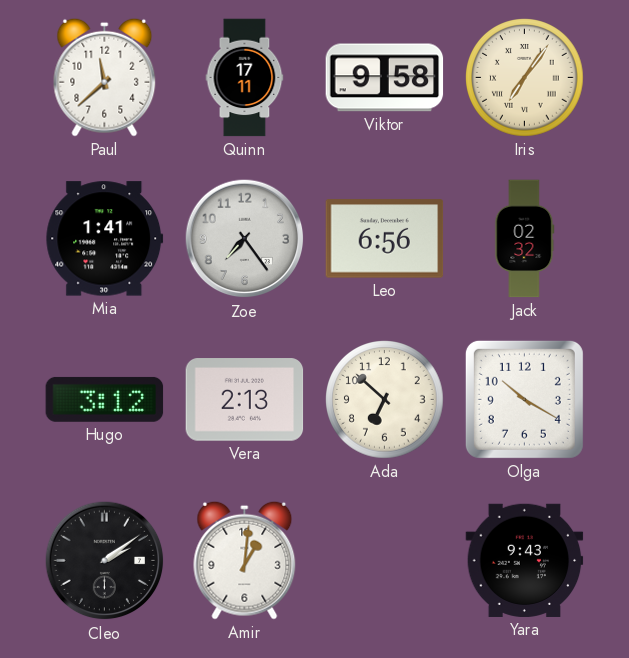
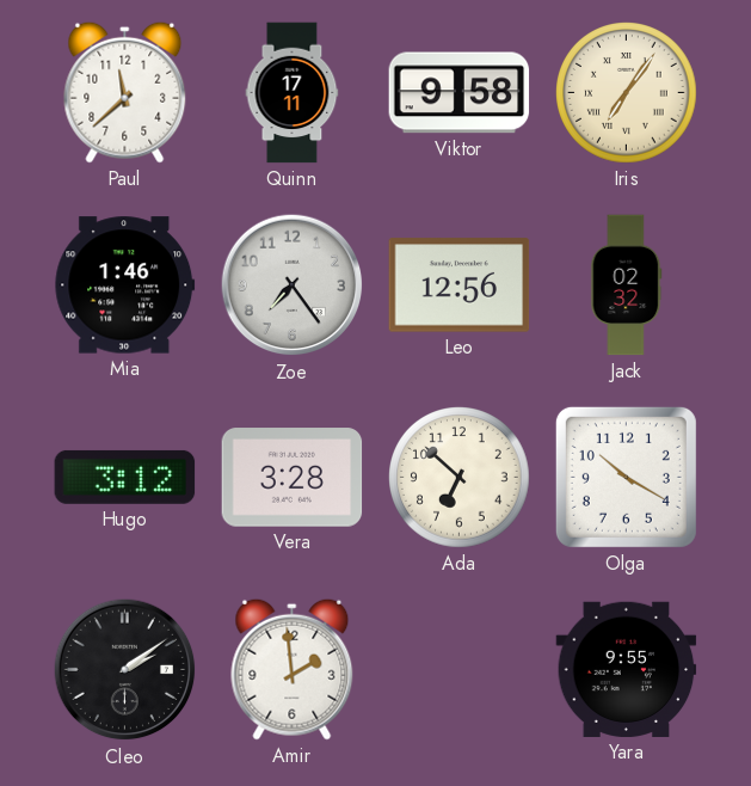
Mia: 1:41 -> 1:46
Leo: 6:56 -> 12:56
Vera: 2:13 -> 3:28
Amir: 1:01 -> 1:59
Yara: 9:43 -> 9:55
